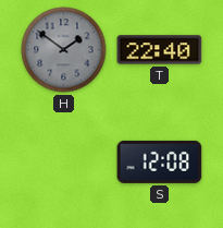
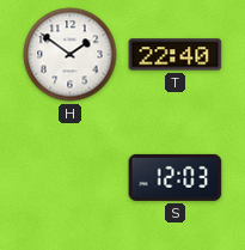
H dial: grey -> white
S: 12:08 -> 12:03
